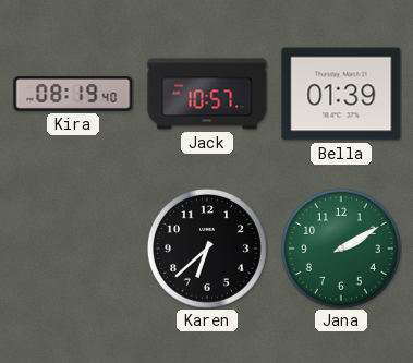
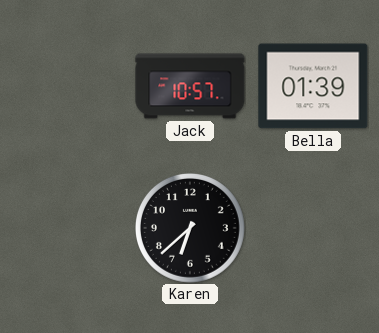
Kira: 08:19 -> none
Jana: 2:10 -> none
